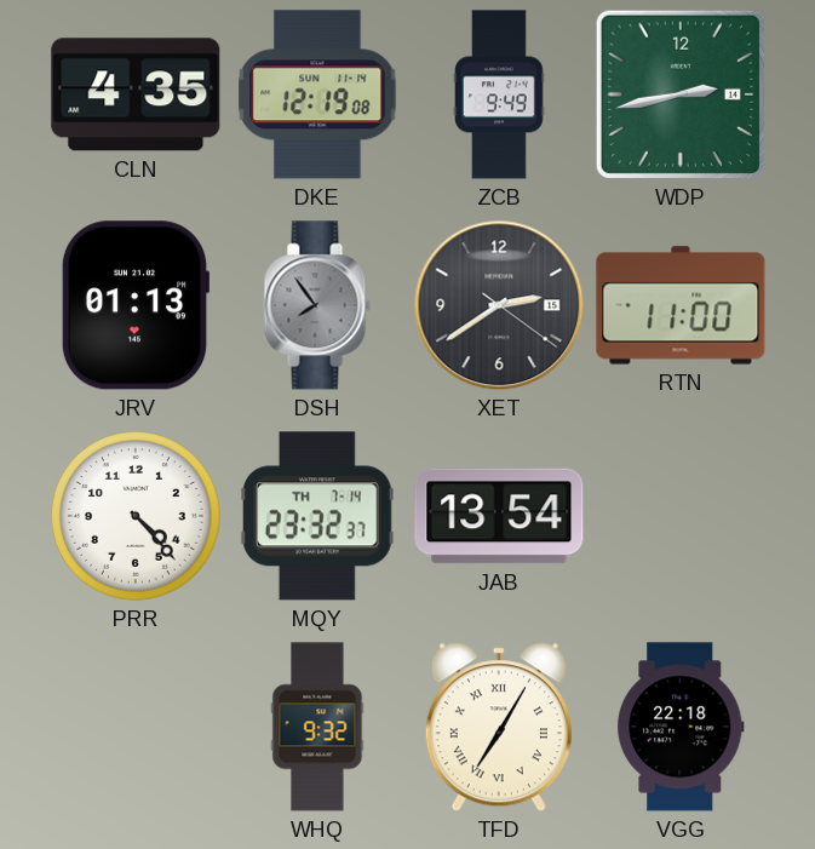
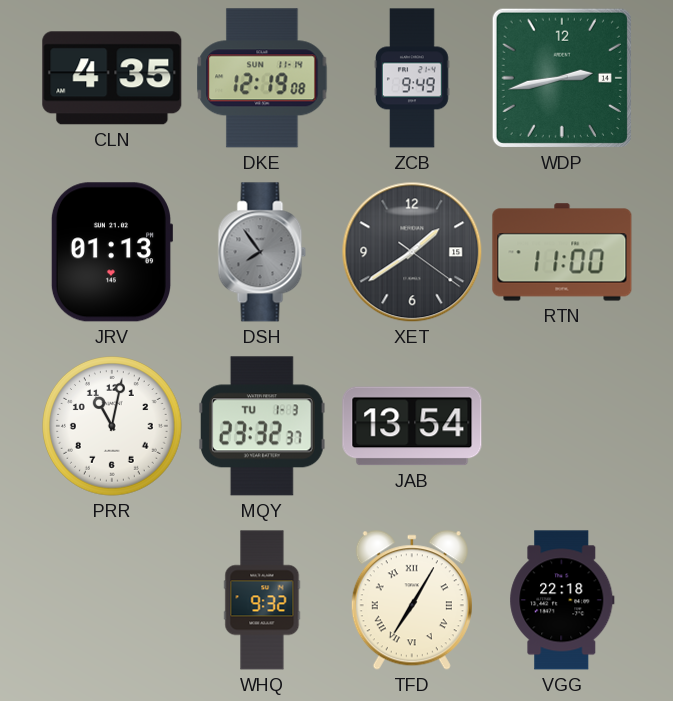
XET: 2:39 -> 1:39
PRR: 4:23 -> 11:02
MQY date: TH 7-14 -> TU 1-3
